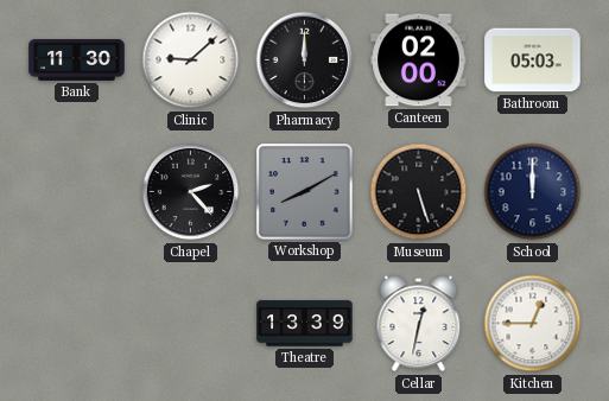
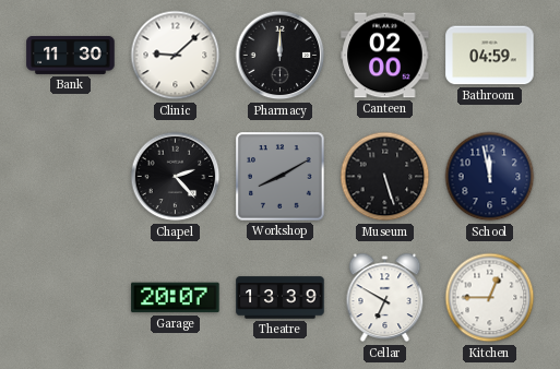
Bathroom: 05:03 -> 04:59
School: 12:00 -> 11:58
Garage: none -> 20:07
Cellar: 12:32 -> 6:50
